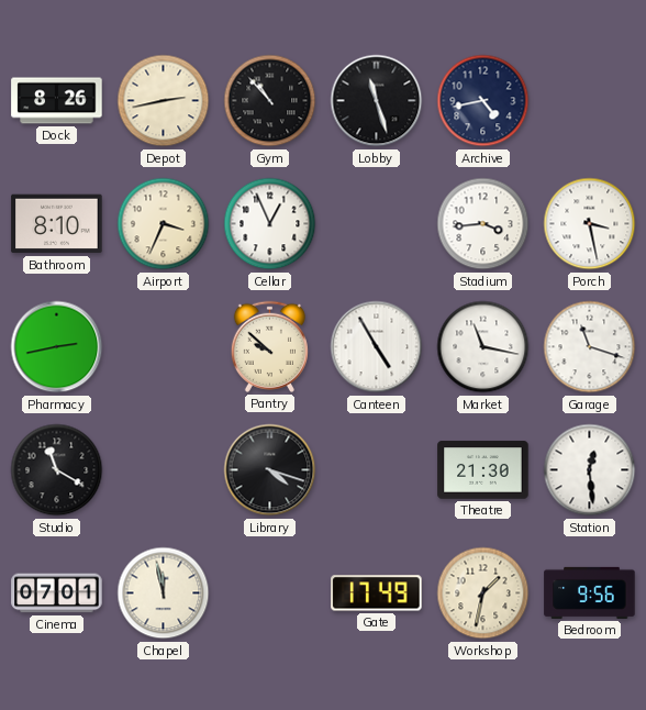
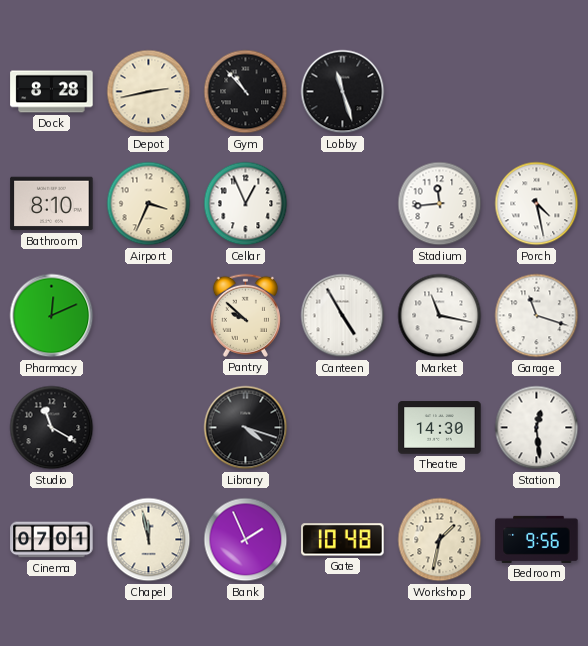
Dock: 8:26 -> 8:28
Archive: 4:43 -> none
Stadium: 3:44 -> 11:44
Porch: 3:28 -> 4:28
Pharmacy: 2:43 -> 12:11
Theatre: 21:30 -> 14:30
Bank: none -> 1:56
Gate: 17:49 -> 10:48
